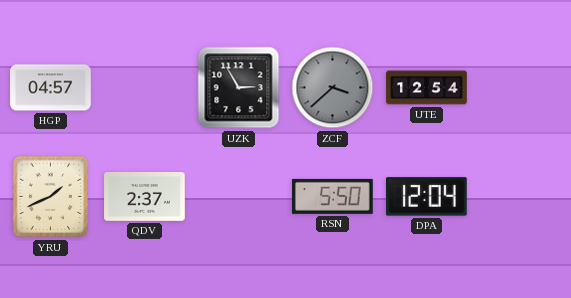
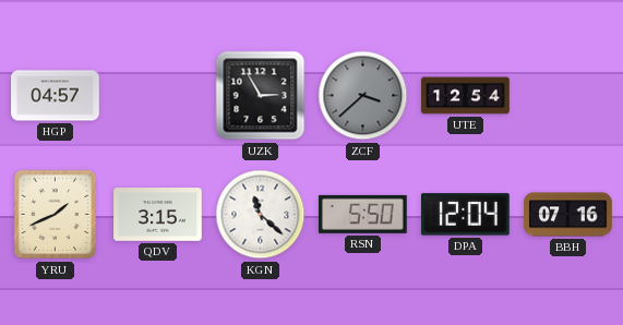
QDV: 2:37 -> 3:15
KGN: none -> 11:22
BBH: none -> 07:16
